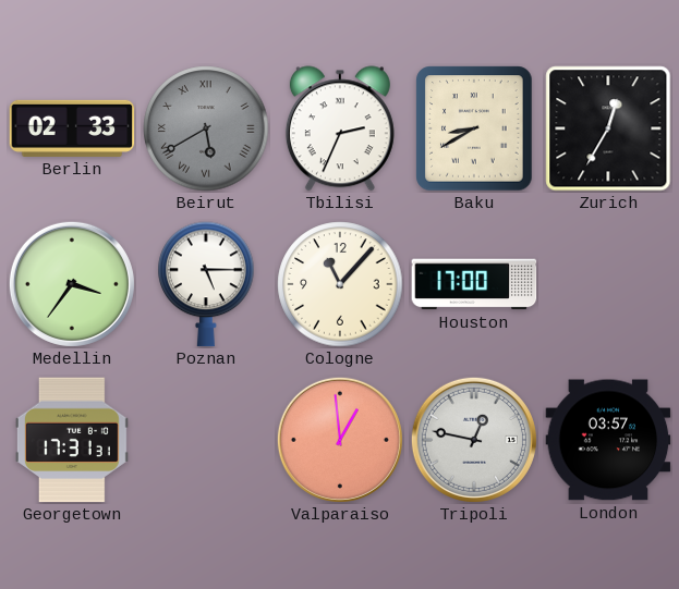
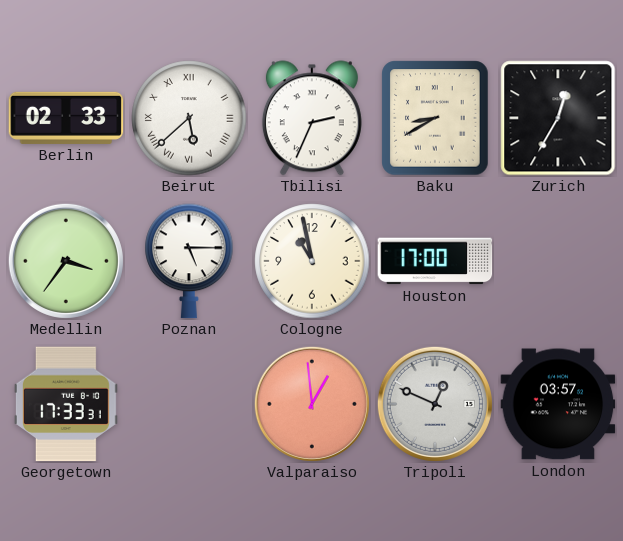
Beirut: 5:40 -> 5:38
Beirut dial: grey -> white
Cologne: 11:07 -> 10:58
Georgetown: 17:31 -> 17:33
Tripoli: 12:47 -> 12:49
